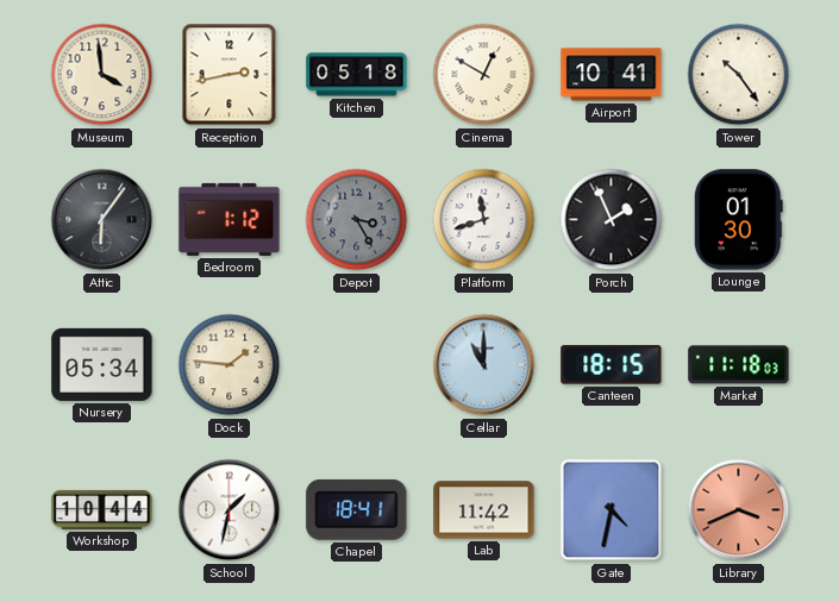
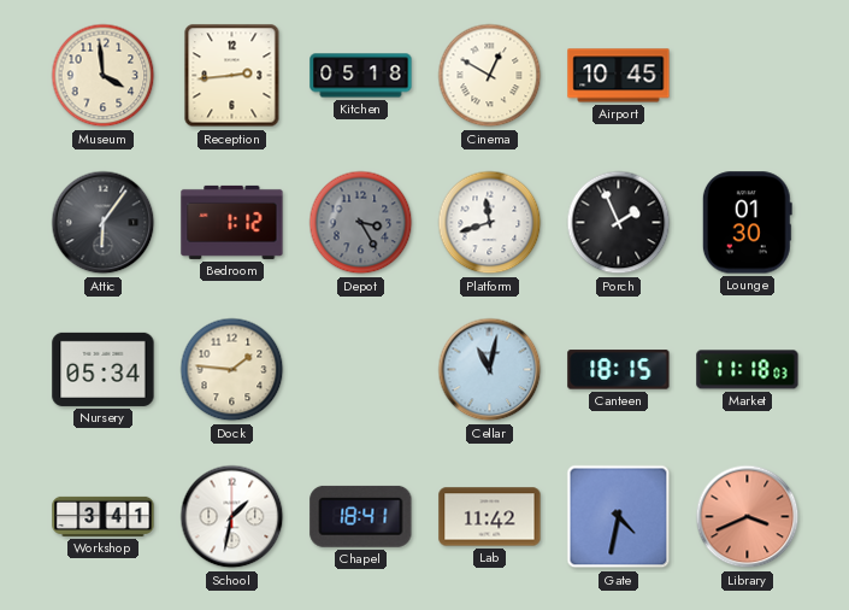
Reception: 2:43 -> 2:44
Airport: 10:41 -> 10:45
Tower: 10:24 -> none
Cellar: 11:00 -> 11:02
Workshop: 10:44 -> 3:41
